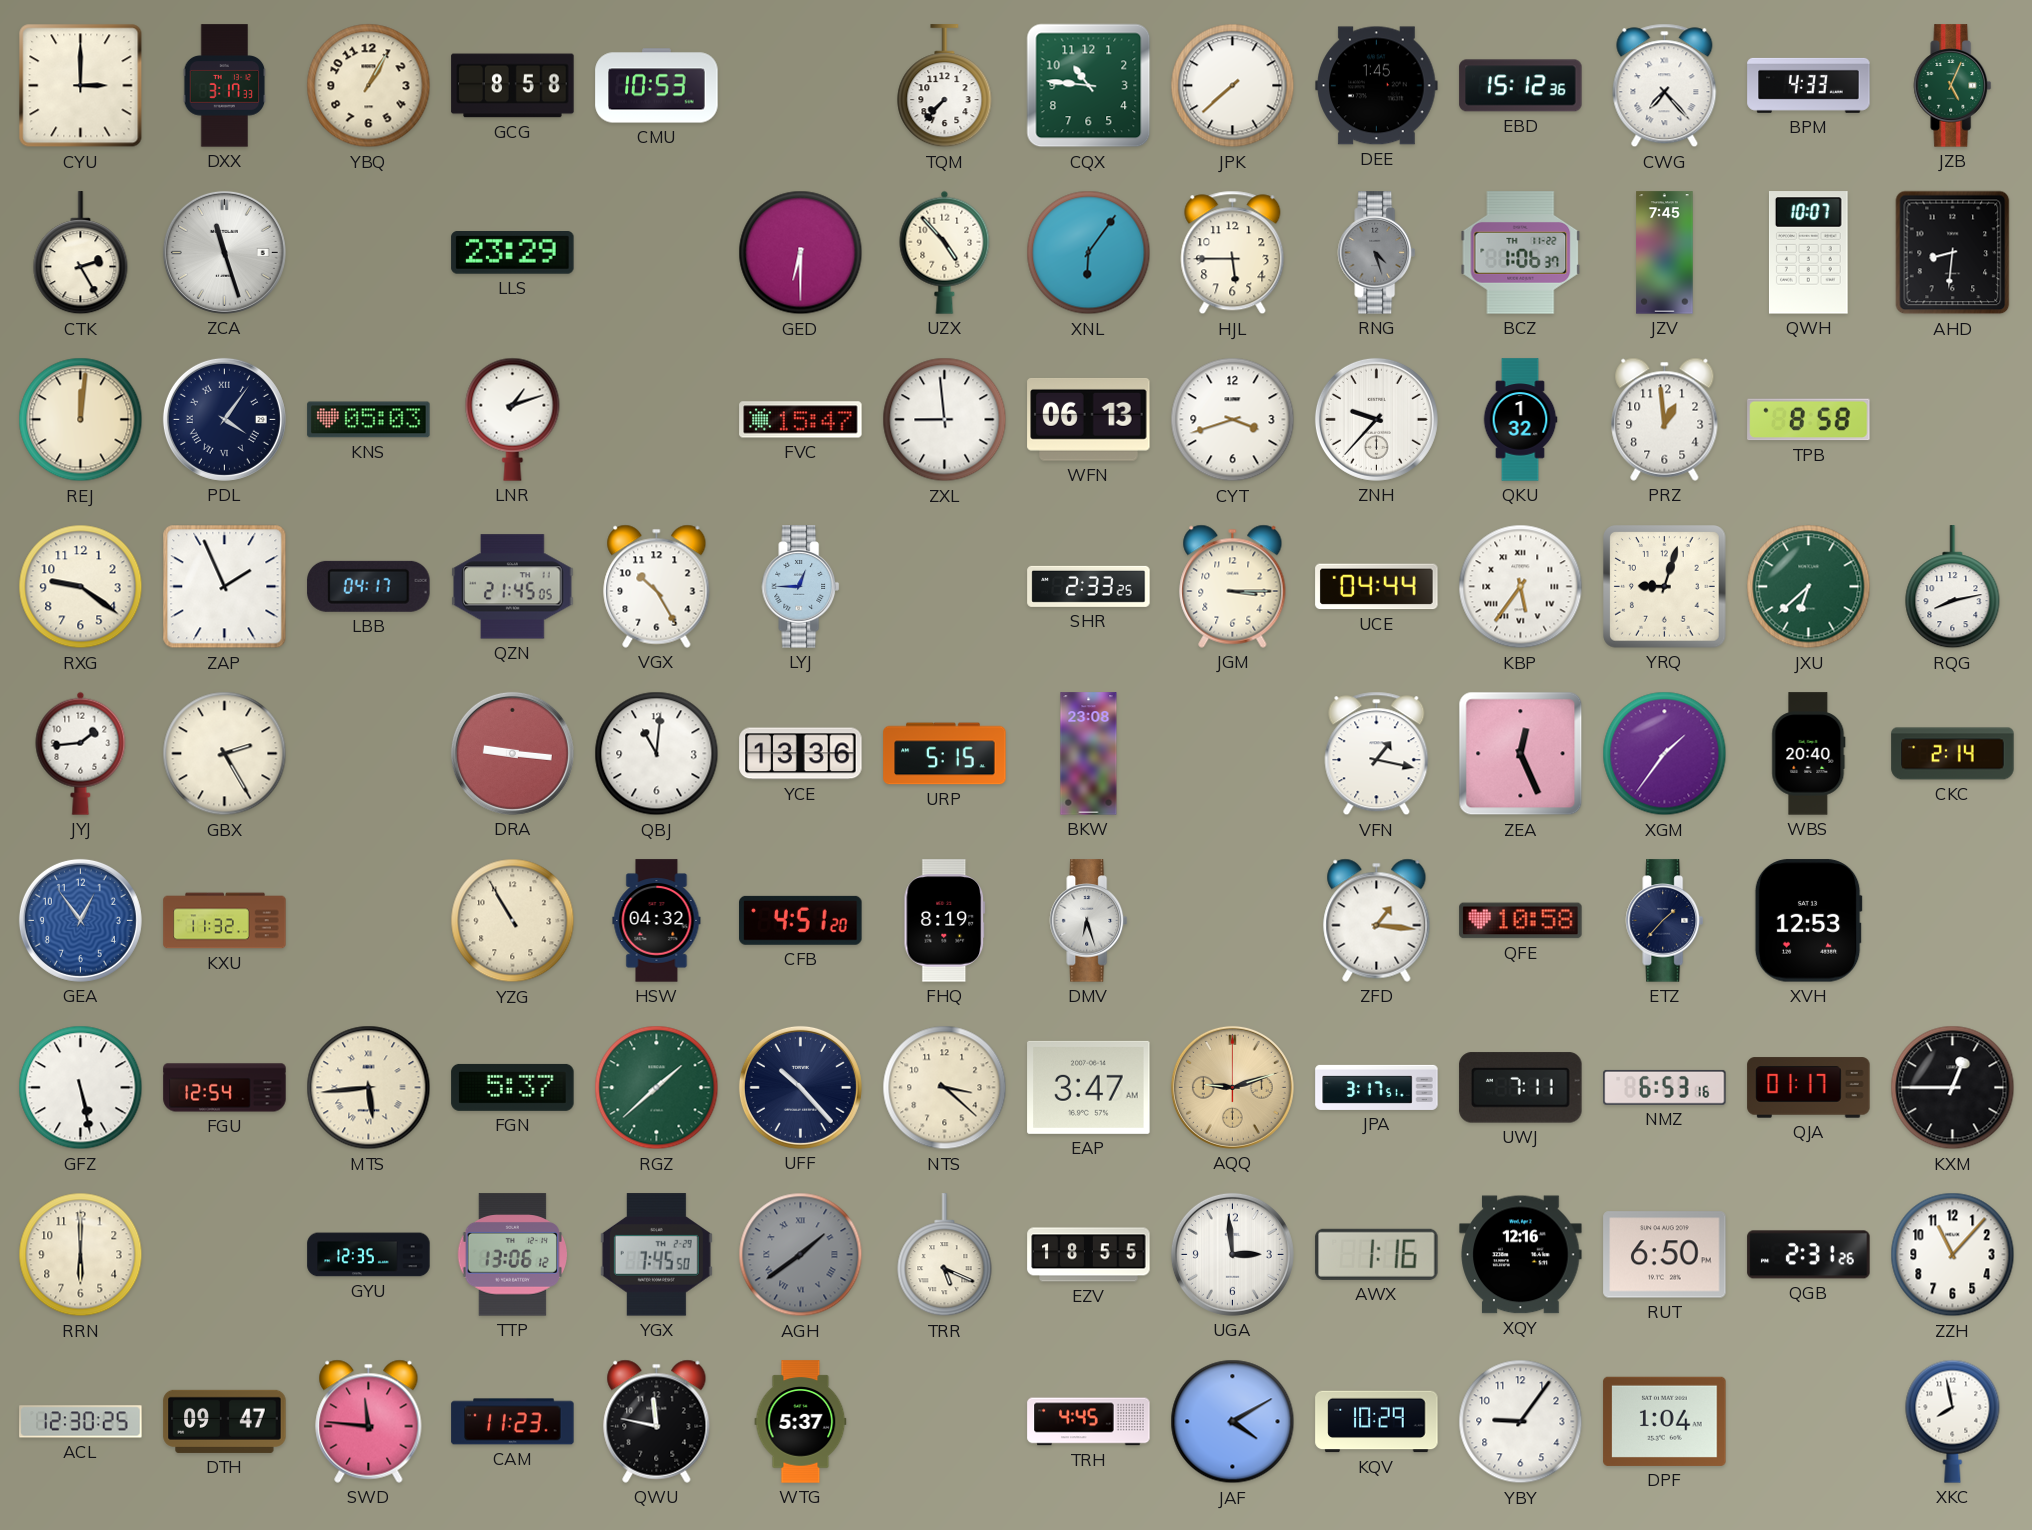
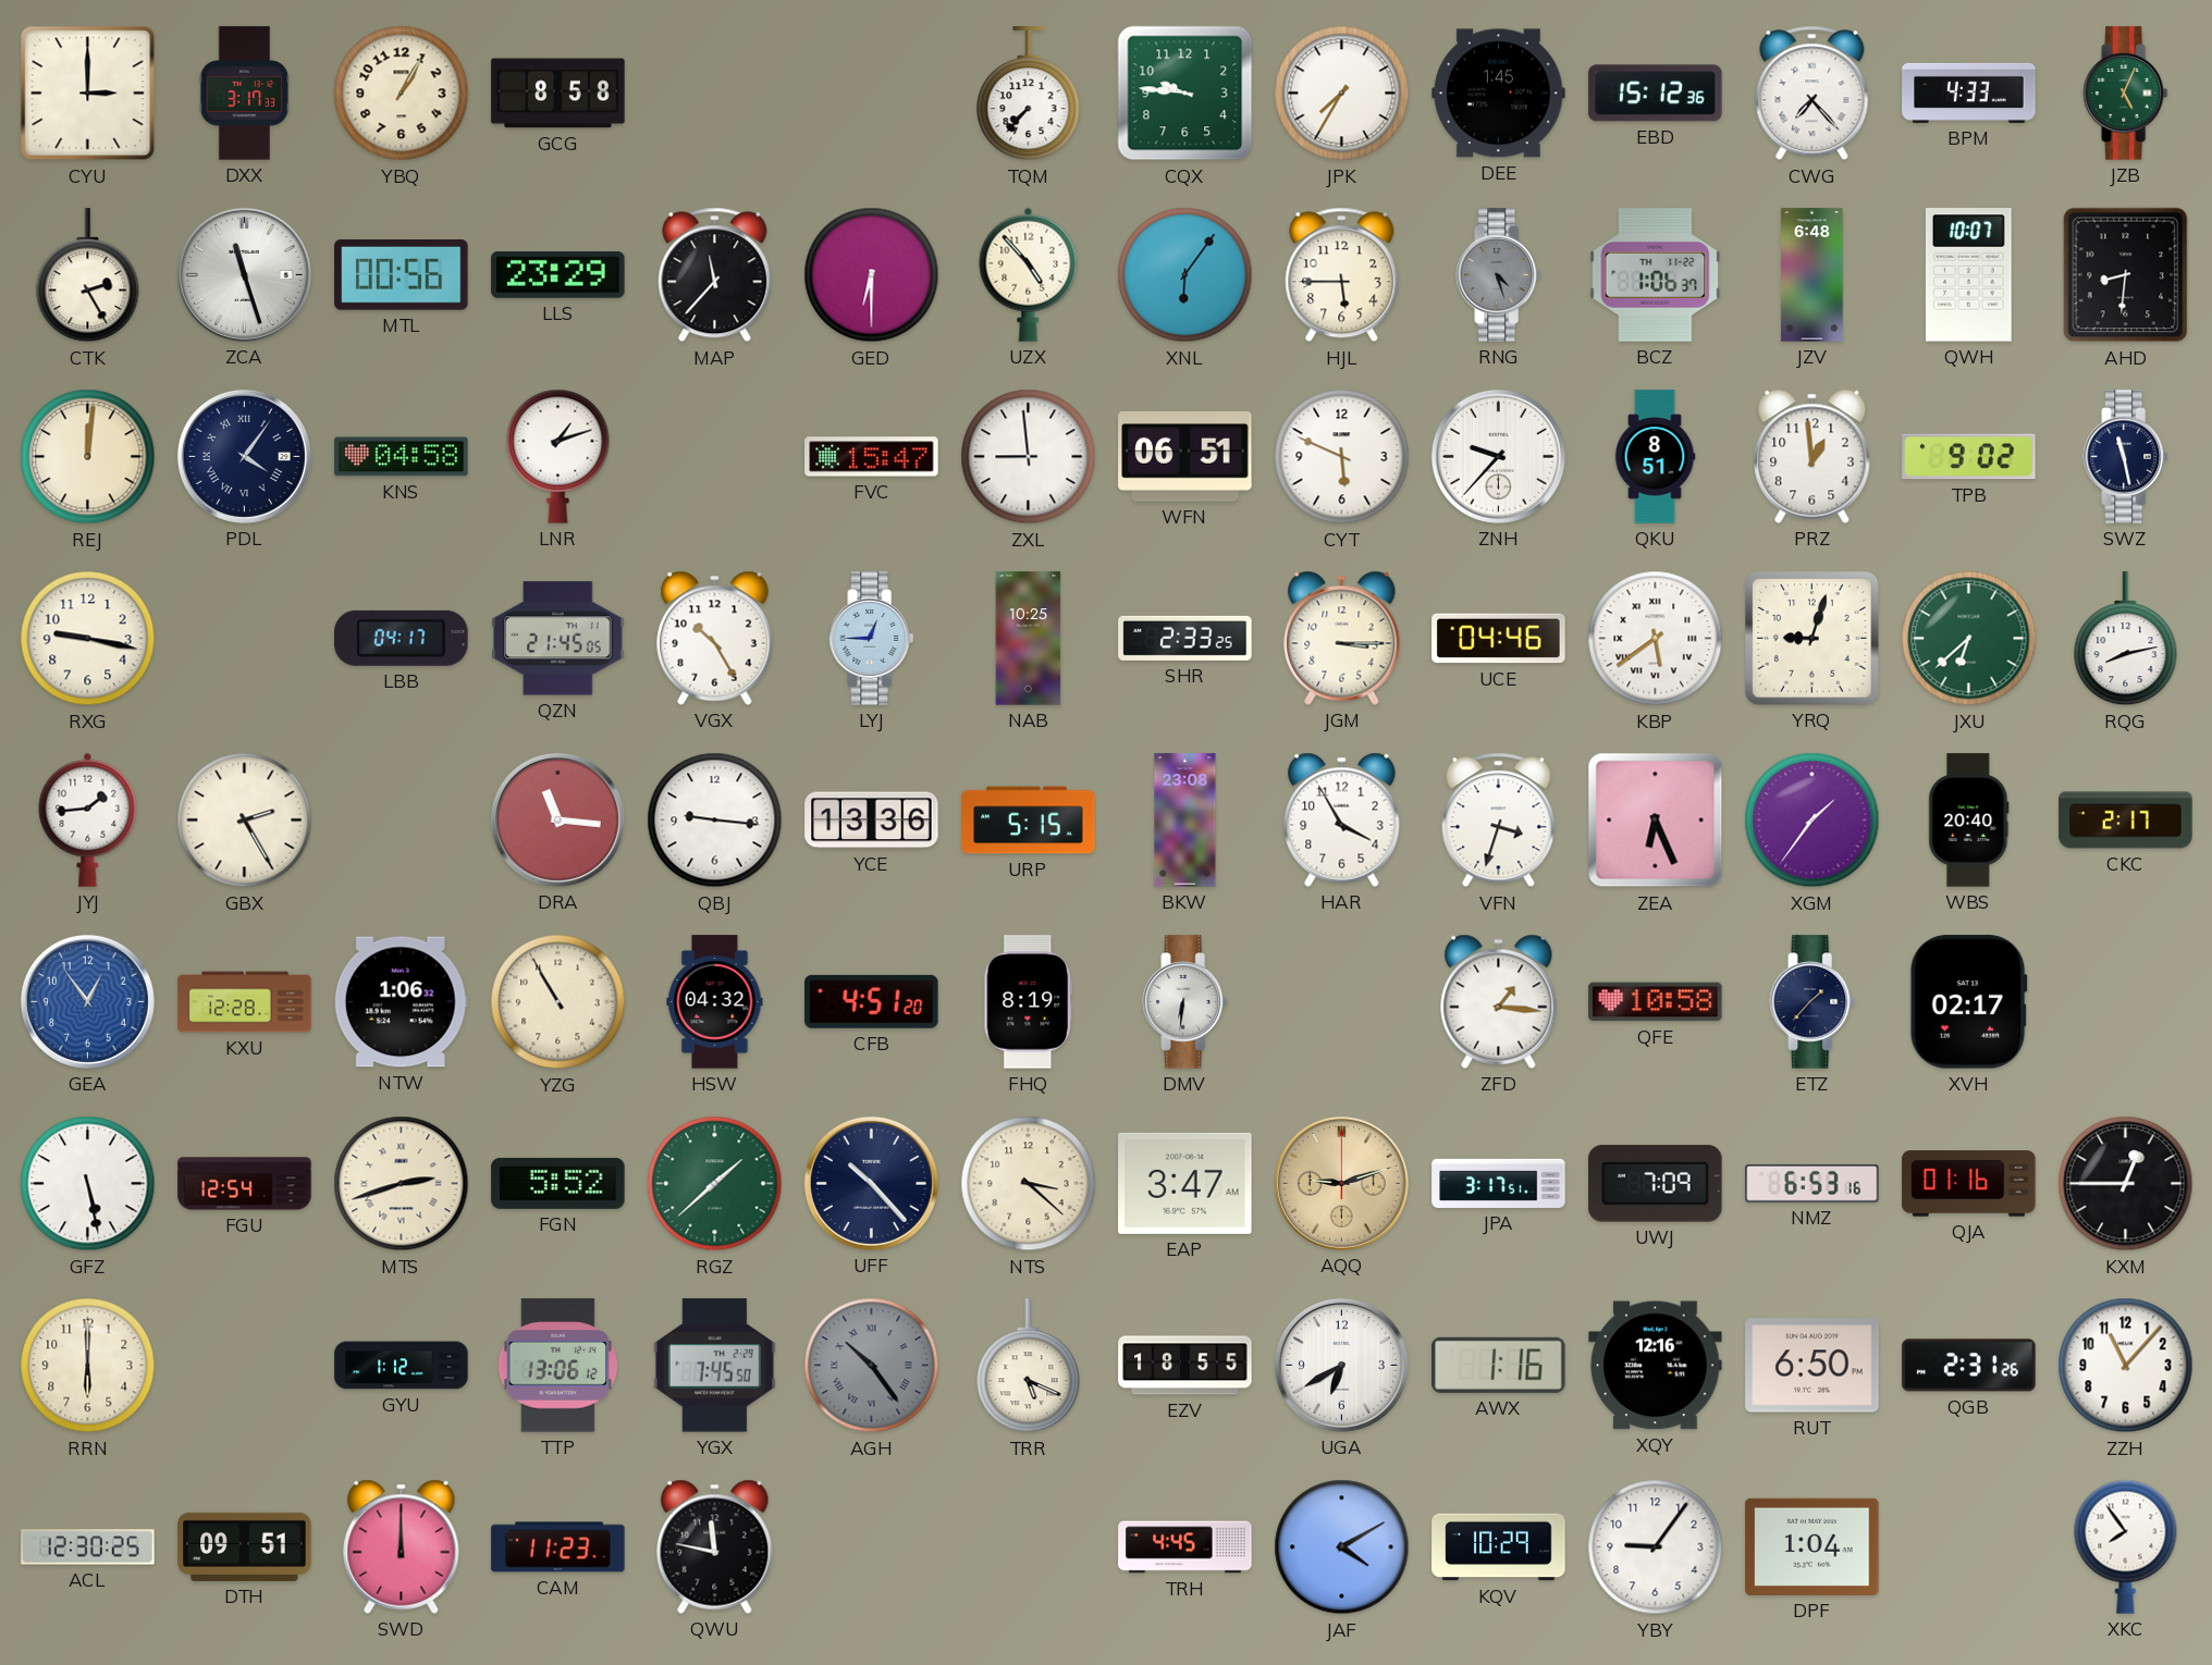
CMU: 10:53 -> none
CQX: 10:46 -> 9:46
JPK: 7:38 -> 7:35
MTL: none -> 00:56
MAP: none -> 11:37
JZV: 7:45 -> 6:48
KNS: 05:03 -> 04:58
WFN: 06:13 -> 06:51
CYT: 3:42 -> 5:49
QKU: 1:32 -> 8:51
TPB: 8:58 -> 9:02
SWZ: none -> 11:28
RXG: 9:21 -> 9:17
ZAP: 1:56 -> none
NAB: none -> 10:25
UCE: 04:44 -> 04:46
KBP: 5:36 -> 5:39
DRA: 9:16 -> 11:16
QBJ: 11:01 -> 9:16
HAR: none -> 3:55
VFN: 1:17 -> 3:33
ZEA: 12:26 -> 6:26
CKC: 2:14 -> 2:17
KXU: 11:32 -> 12:28
NTW: none -> 1:06
DMV: 6:27 -> 6:31
XVH: 12:53 -> 02:17
MTS: 5:44 -> 2:42
FGN: 5:37 -> 5:52
UWJ: 7:11 -> 7:09
QJA: 01:17 -> 01:16
GYU: 12:35 -> 1:12
AGH: 1:39 -> 10:24
UGA: 2:59 -> 6:40
DTH: 09:47 -> 09:51
SWD: 11:46 -> 12:00
WTG: 5:37 -> none
XKC: 7:58 -> 7:54
